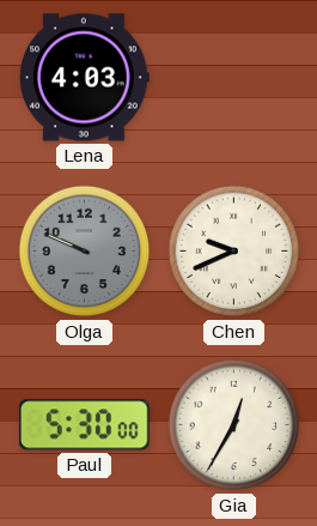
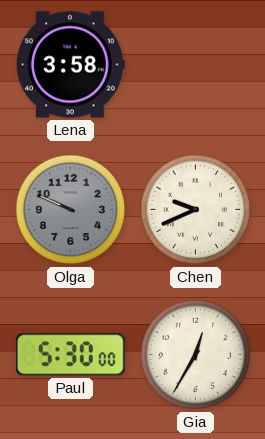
Lena: 4:03 -> 3:58
